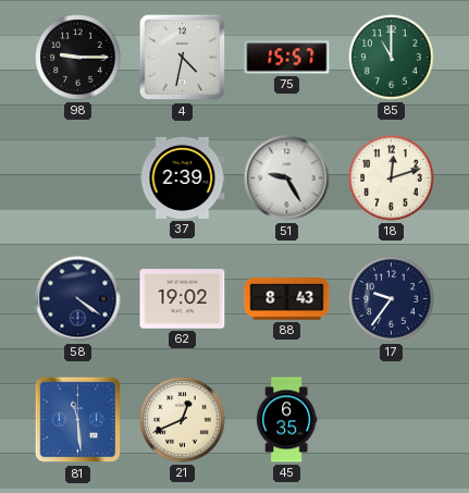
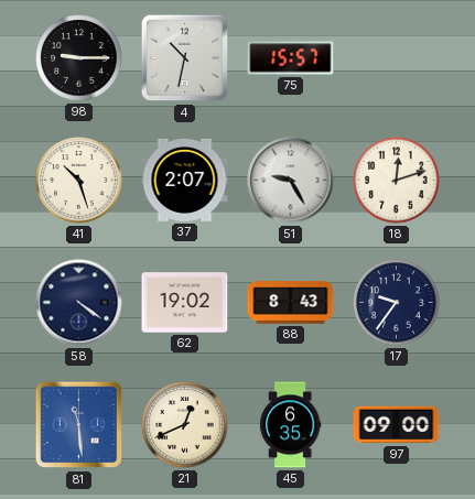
4: 4:32 -> 10:32
85: 11:00 -> none
41: none -> 10:27
37: 2:39 -> 2:07
97: none -> 09:00
